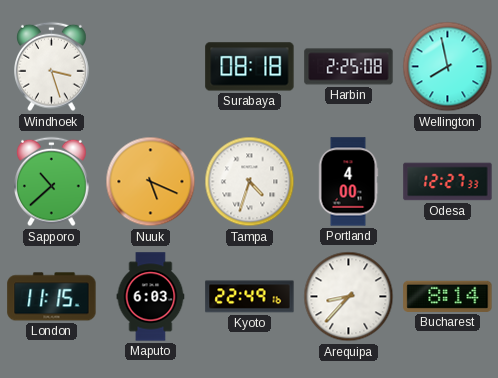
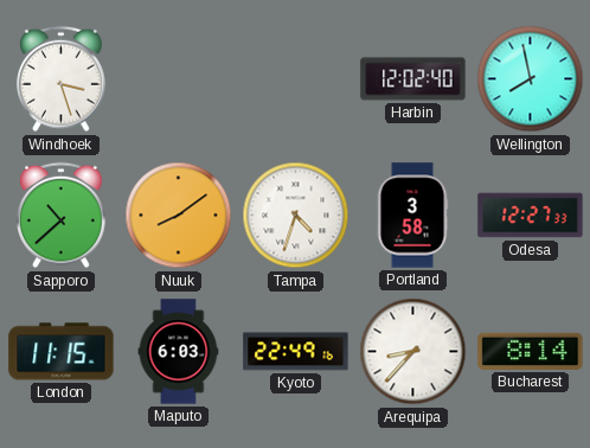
Surabaya: 08:18 -> none
Harbin: 2:25 -> 12:02
Nuuk: 5:19 -> 8:09
Portland: 4:00 -> 3:58
